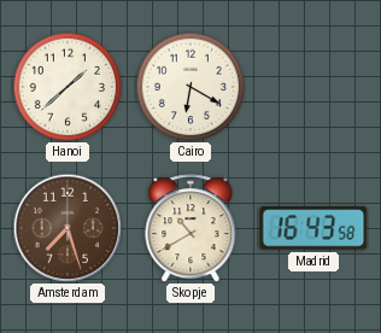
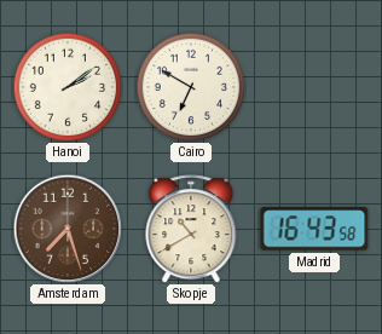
Hanoi: 1:38 -> 2:09
Cairo: 6:20 -> 6:50
